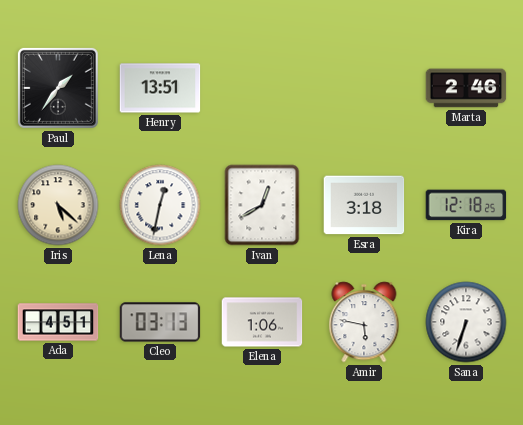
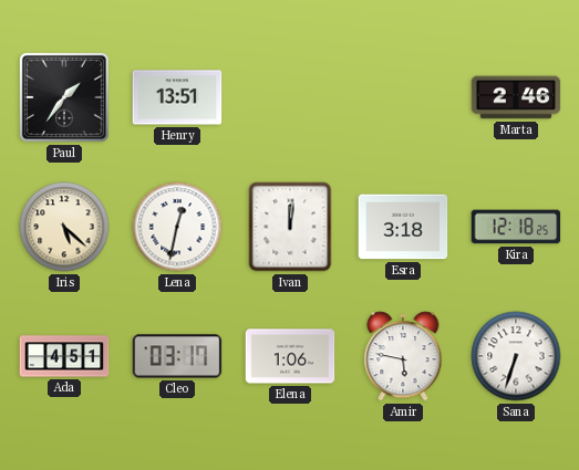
Ivan: 12:40 -> 12:01
Cleo: 03:13 -> 03:17
